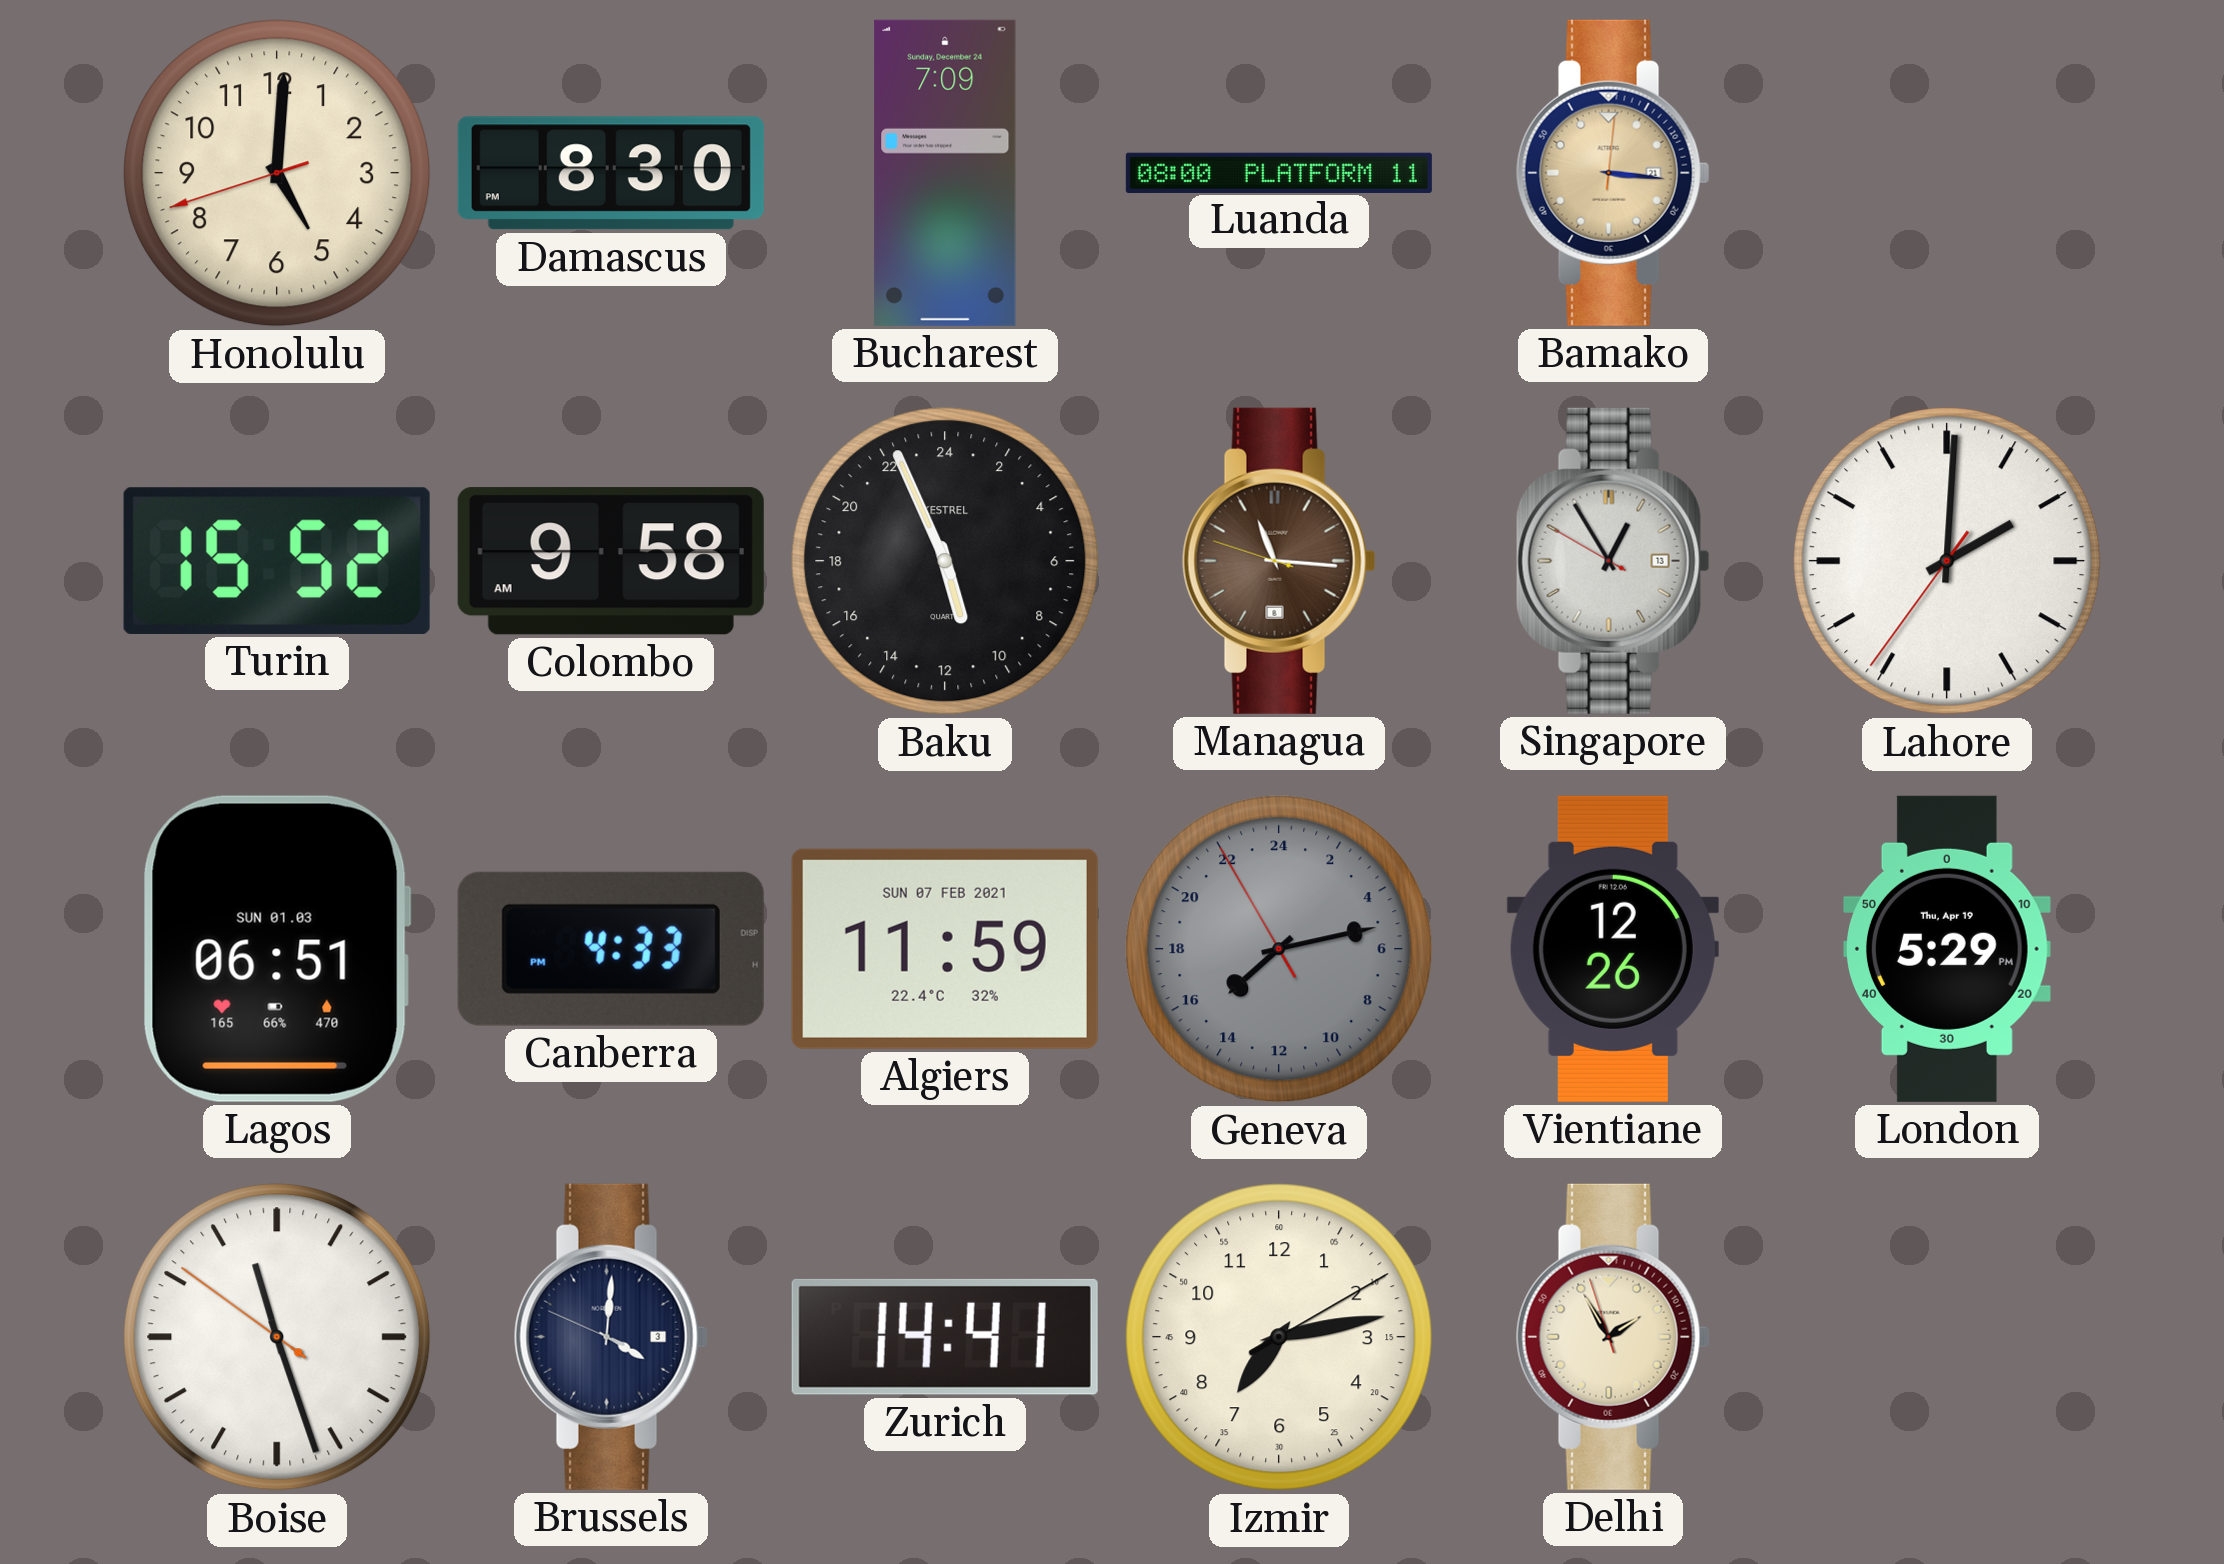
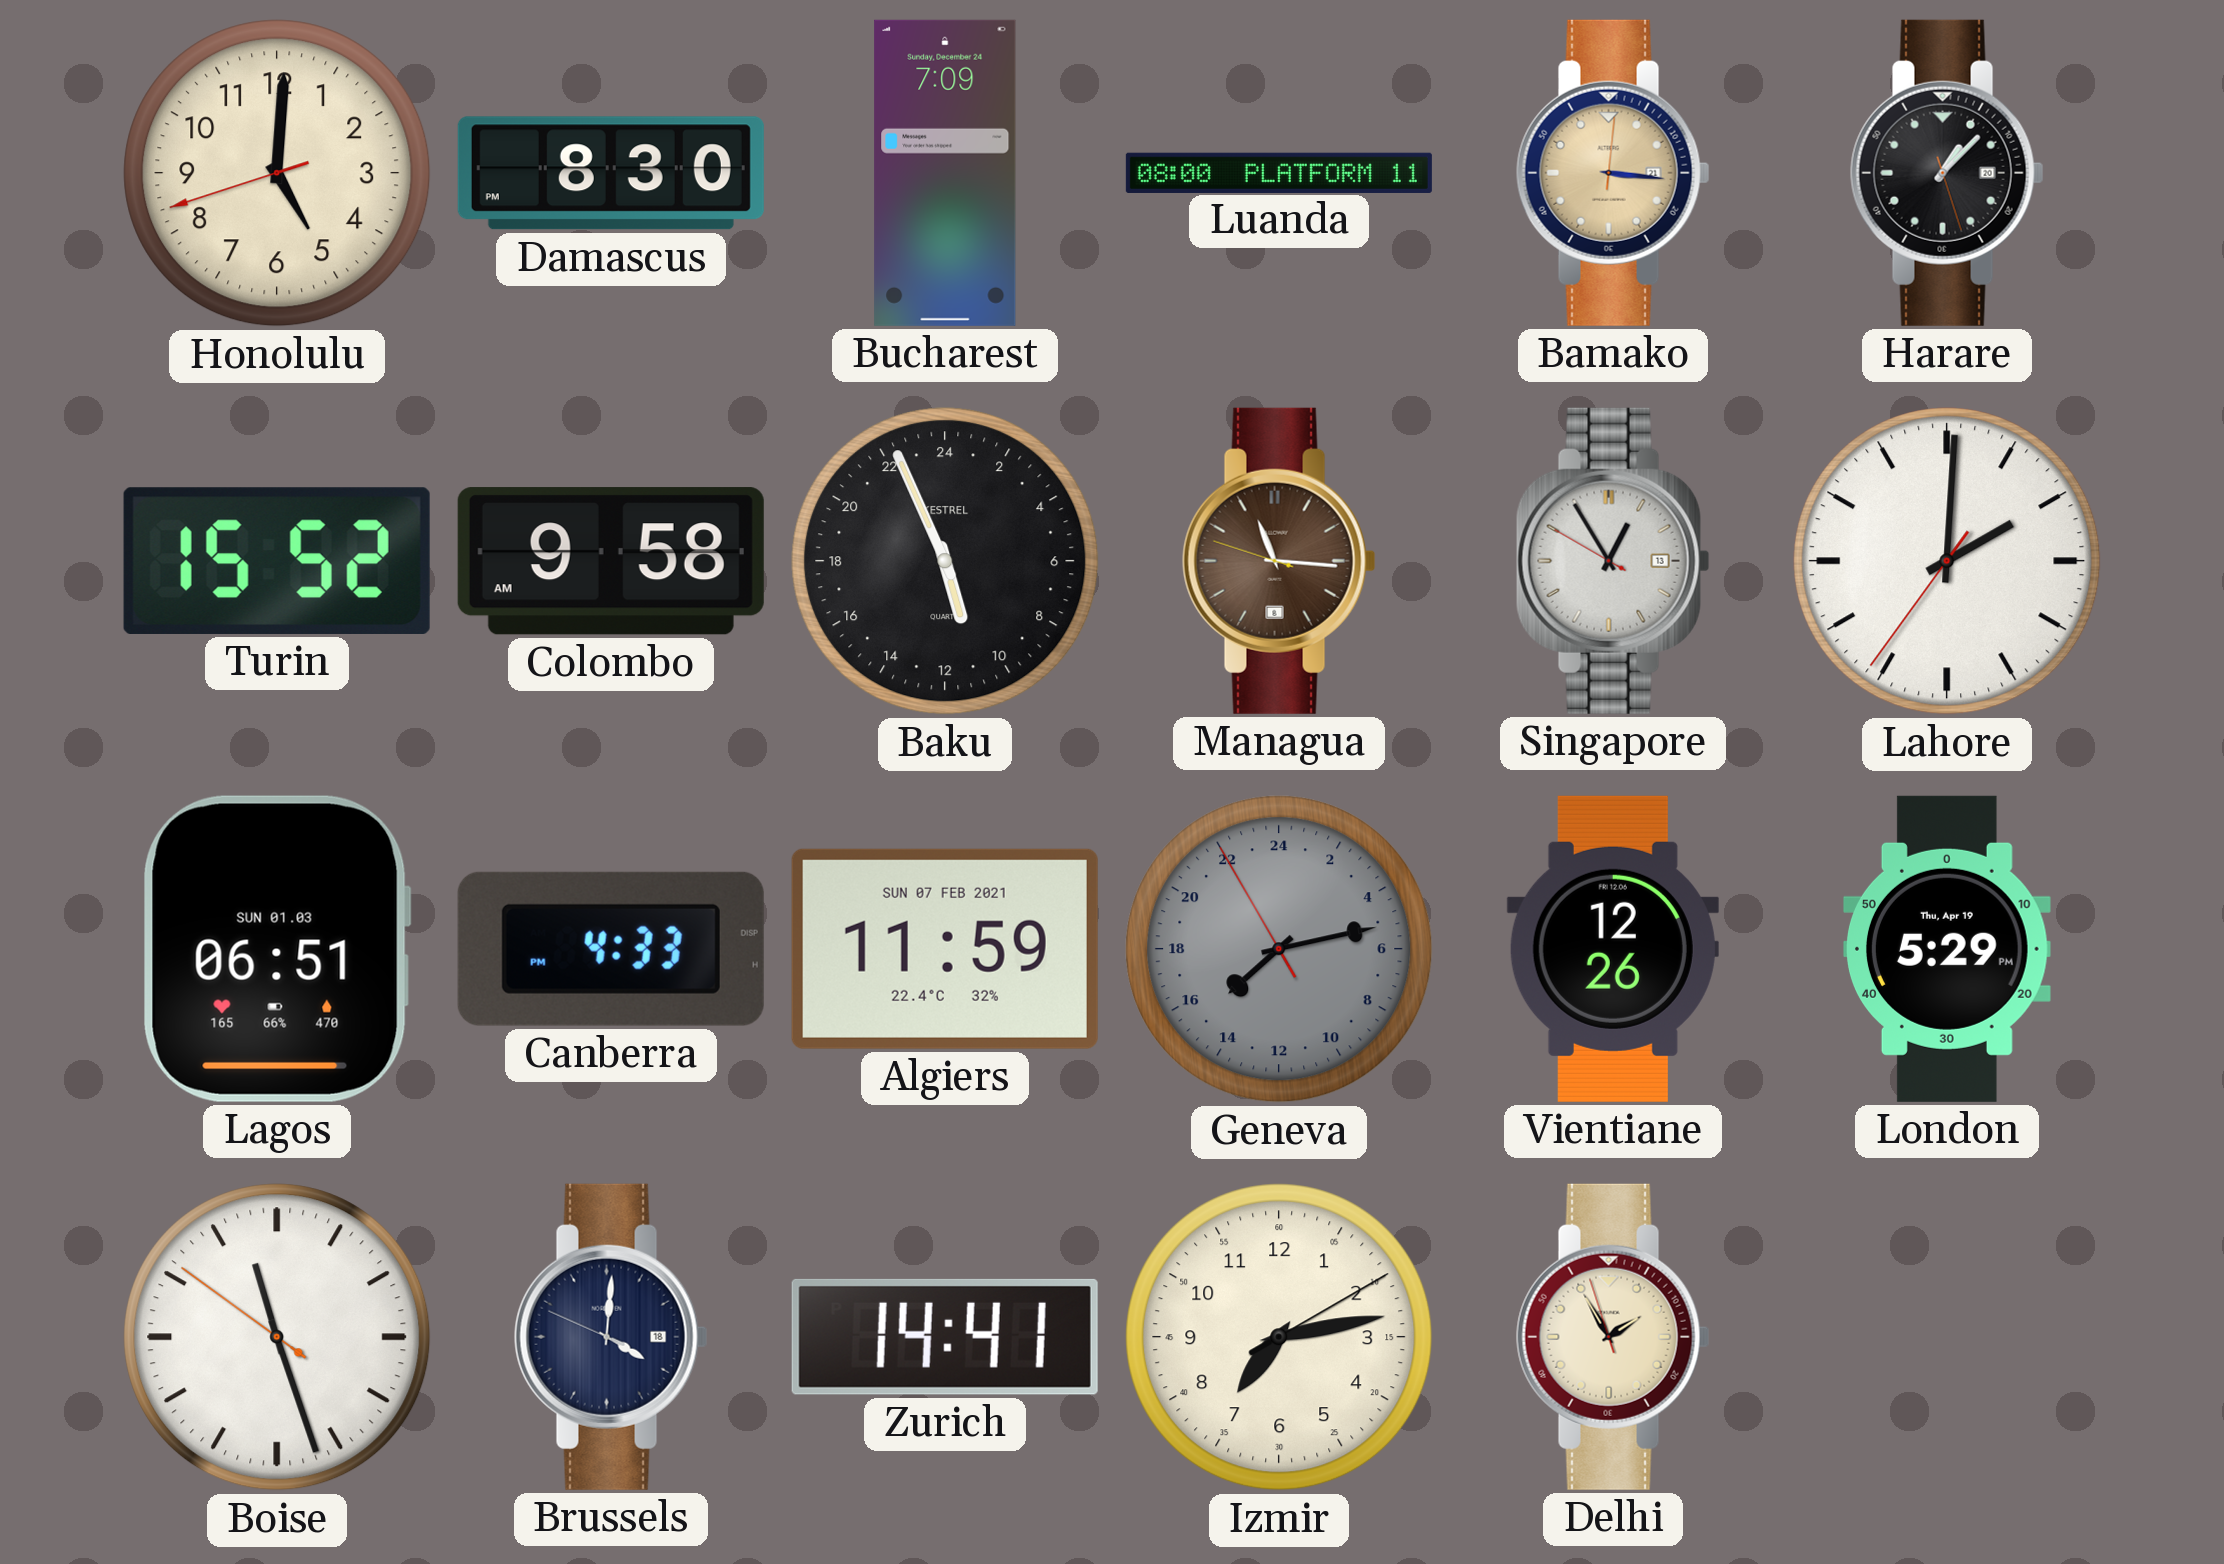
Harare: none -> 1:07
Brussels date: 3 -> 18
